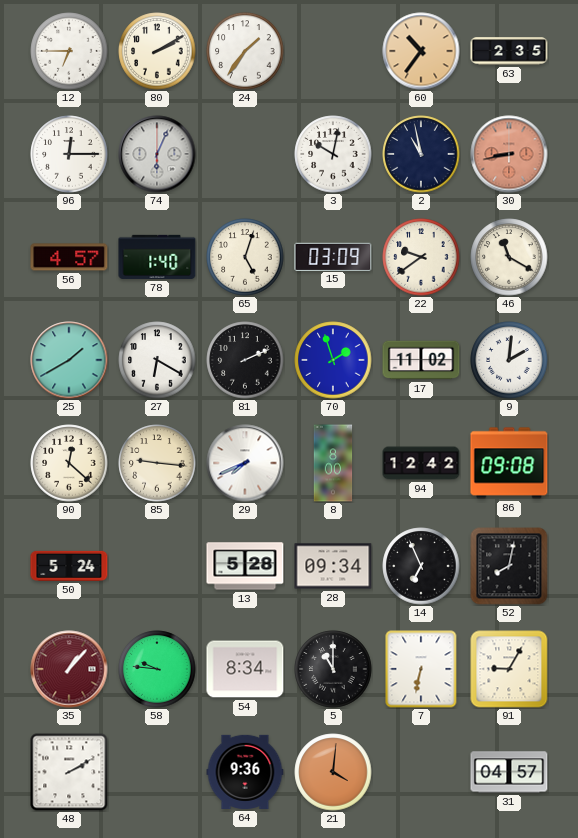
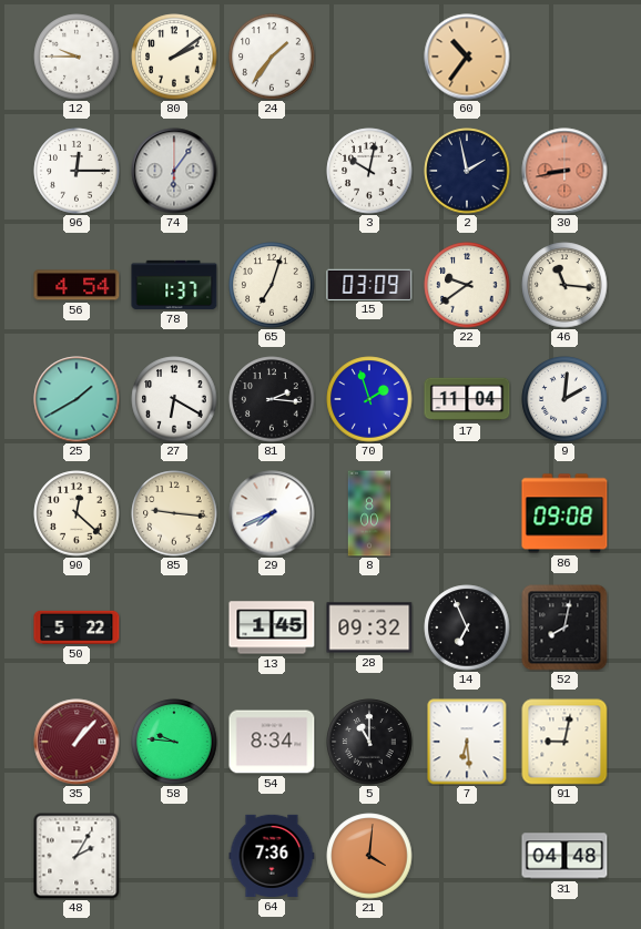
12: 6:45 -> 9:45
80: 2:10 -> 2:09
63: 2:35 -> none
74: 6:04 -> 6:06
2: 10:58 -> 1:58
56: 4:57 -> 4:54
78: 1:40 -> 1:37
65: 5:03 -> 7:03
46: 11:20 -> 11:16
81: 2:11 -> 2:16
17: 11:02 -> 11:04
94: 12:42 -> none
50: 5:24 -> 5:22
13: 5:28 -> 1:45
28: 09:34 -> 09:32
7: 6:32 -> 6:29
91: 9:05 -> 9:02
48: 2:10 -> 2:05
64: 9:36 -> 7:36
31: 04:57 -> 04:48
